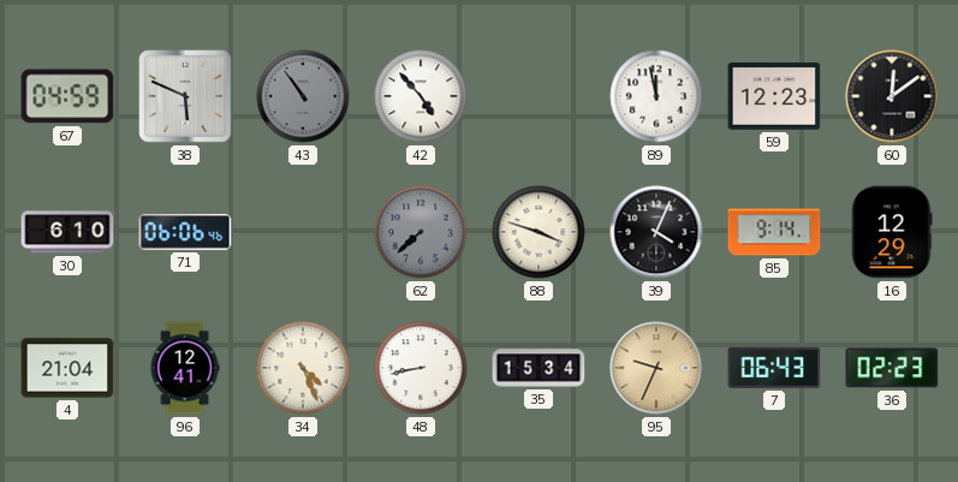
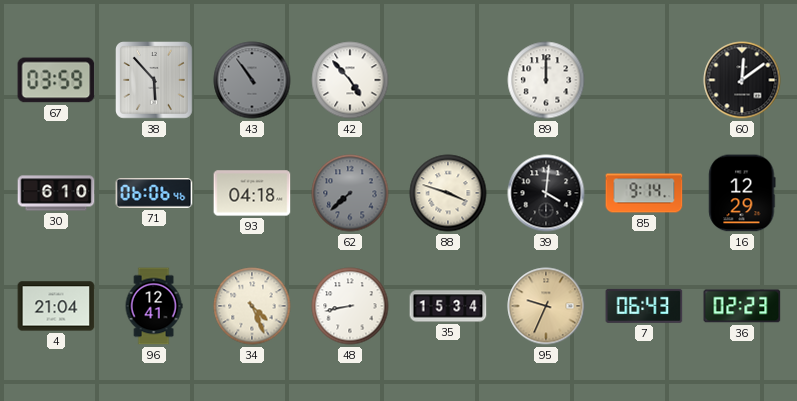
67: 04:59 -> 03:59
38: 5:49 -> 5:53
89: 11:58 -> 12:00
59: 12:23 -> none
93: none -> 04:18
39: 4:04 -> 4:01
